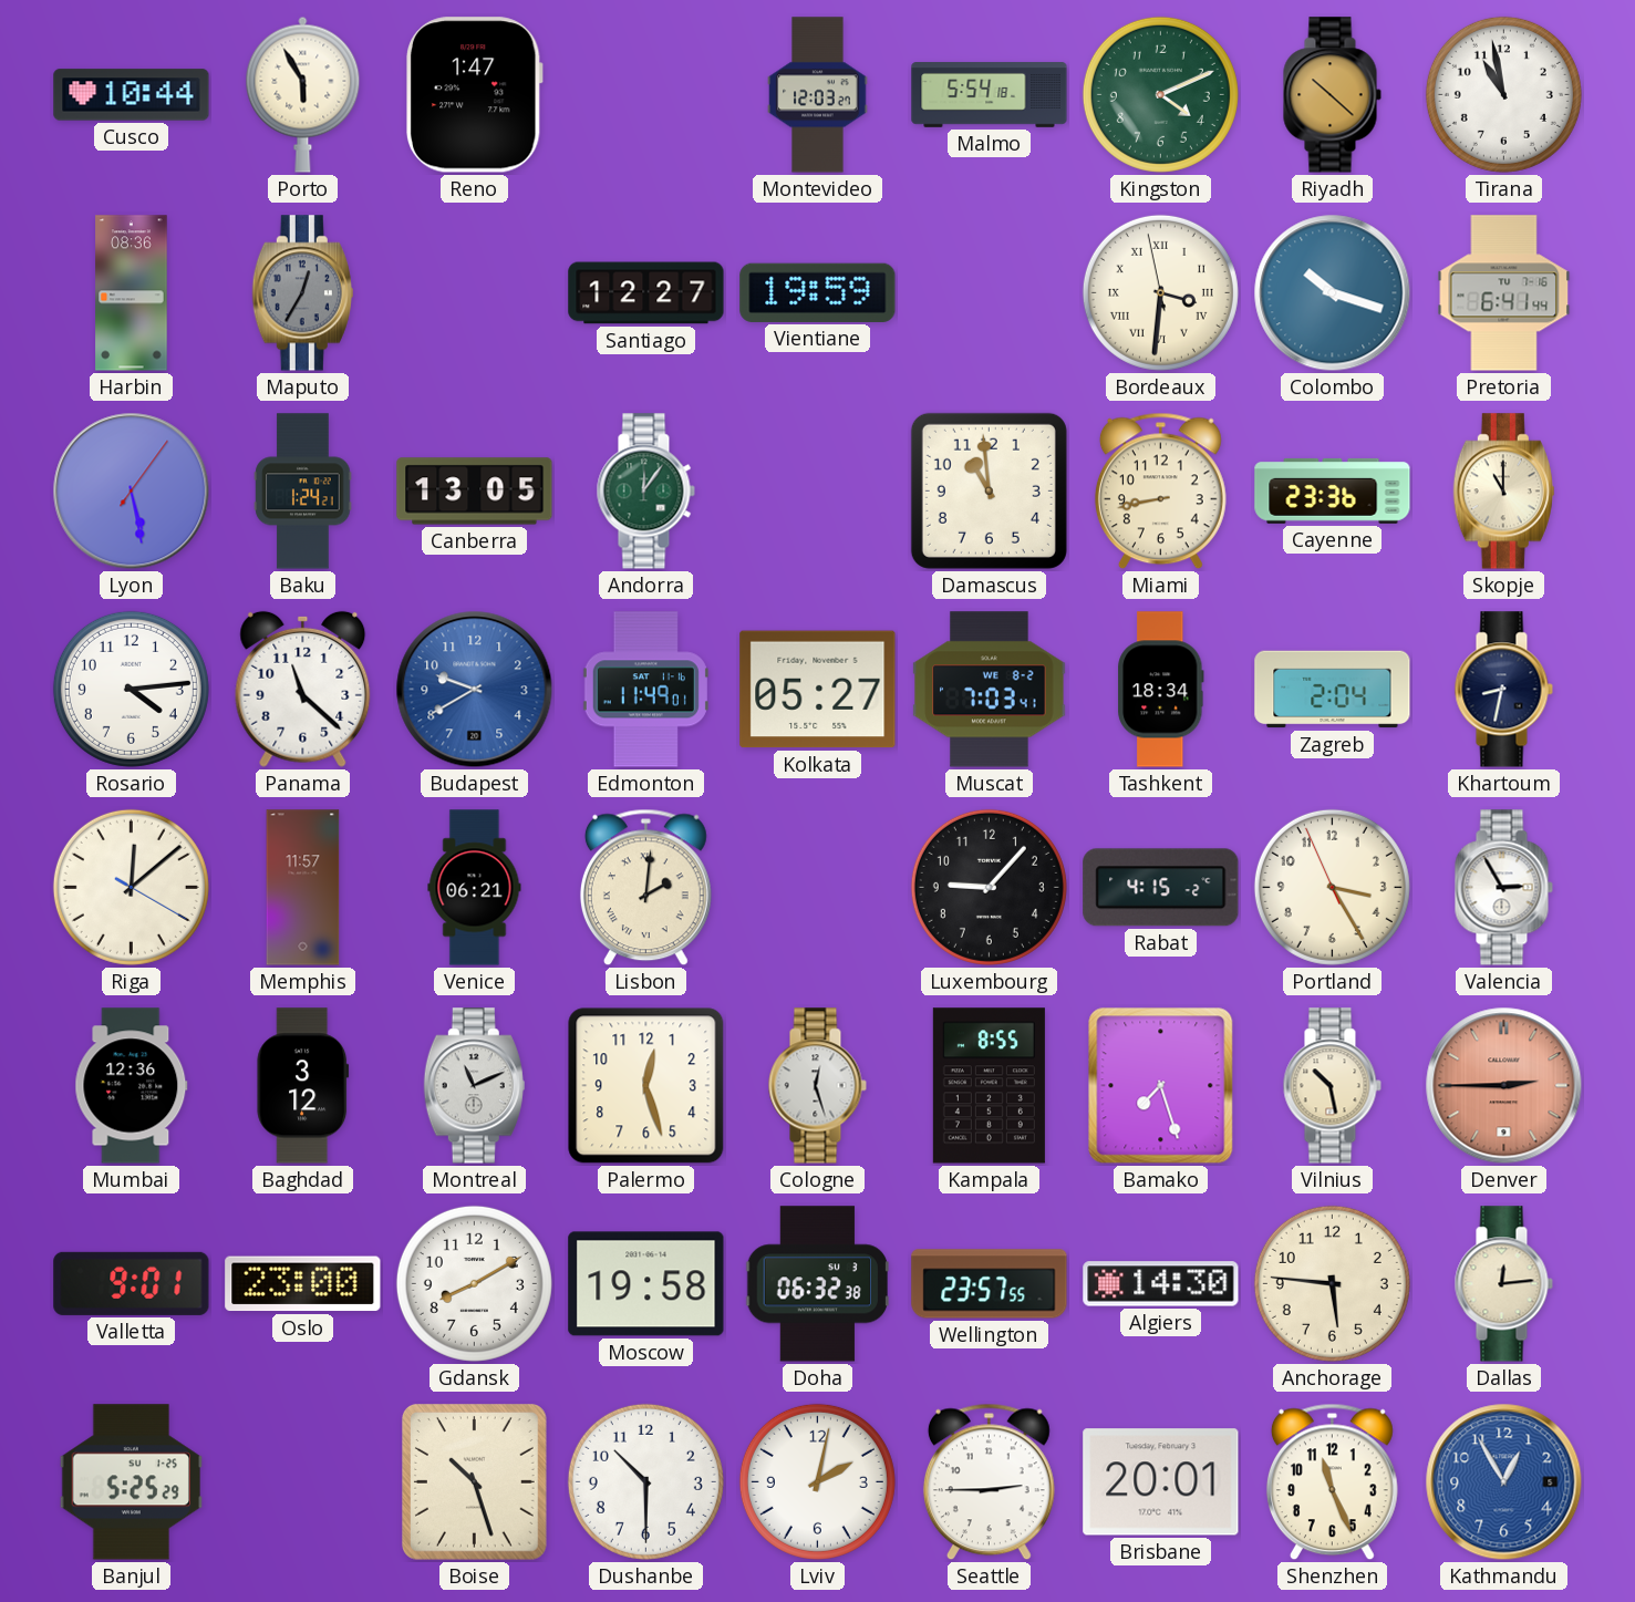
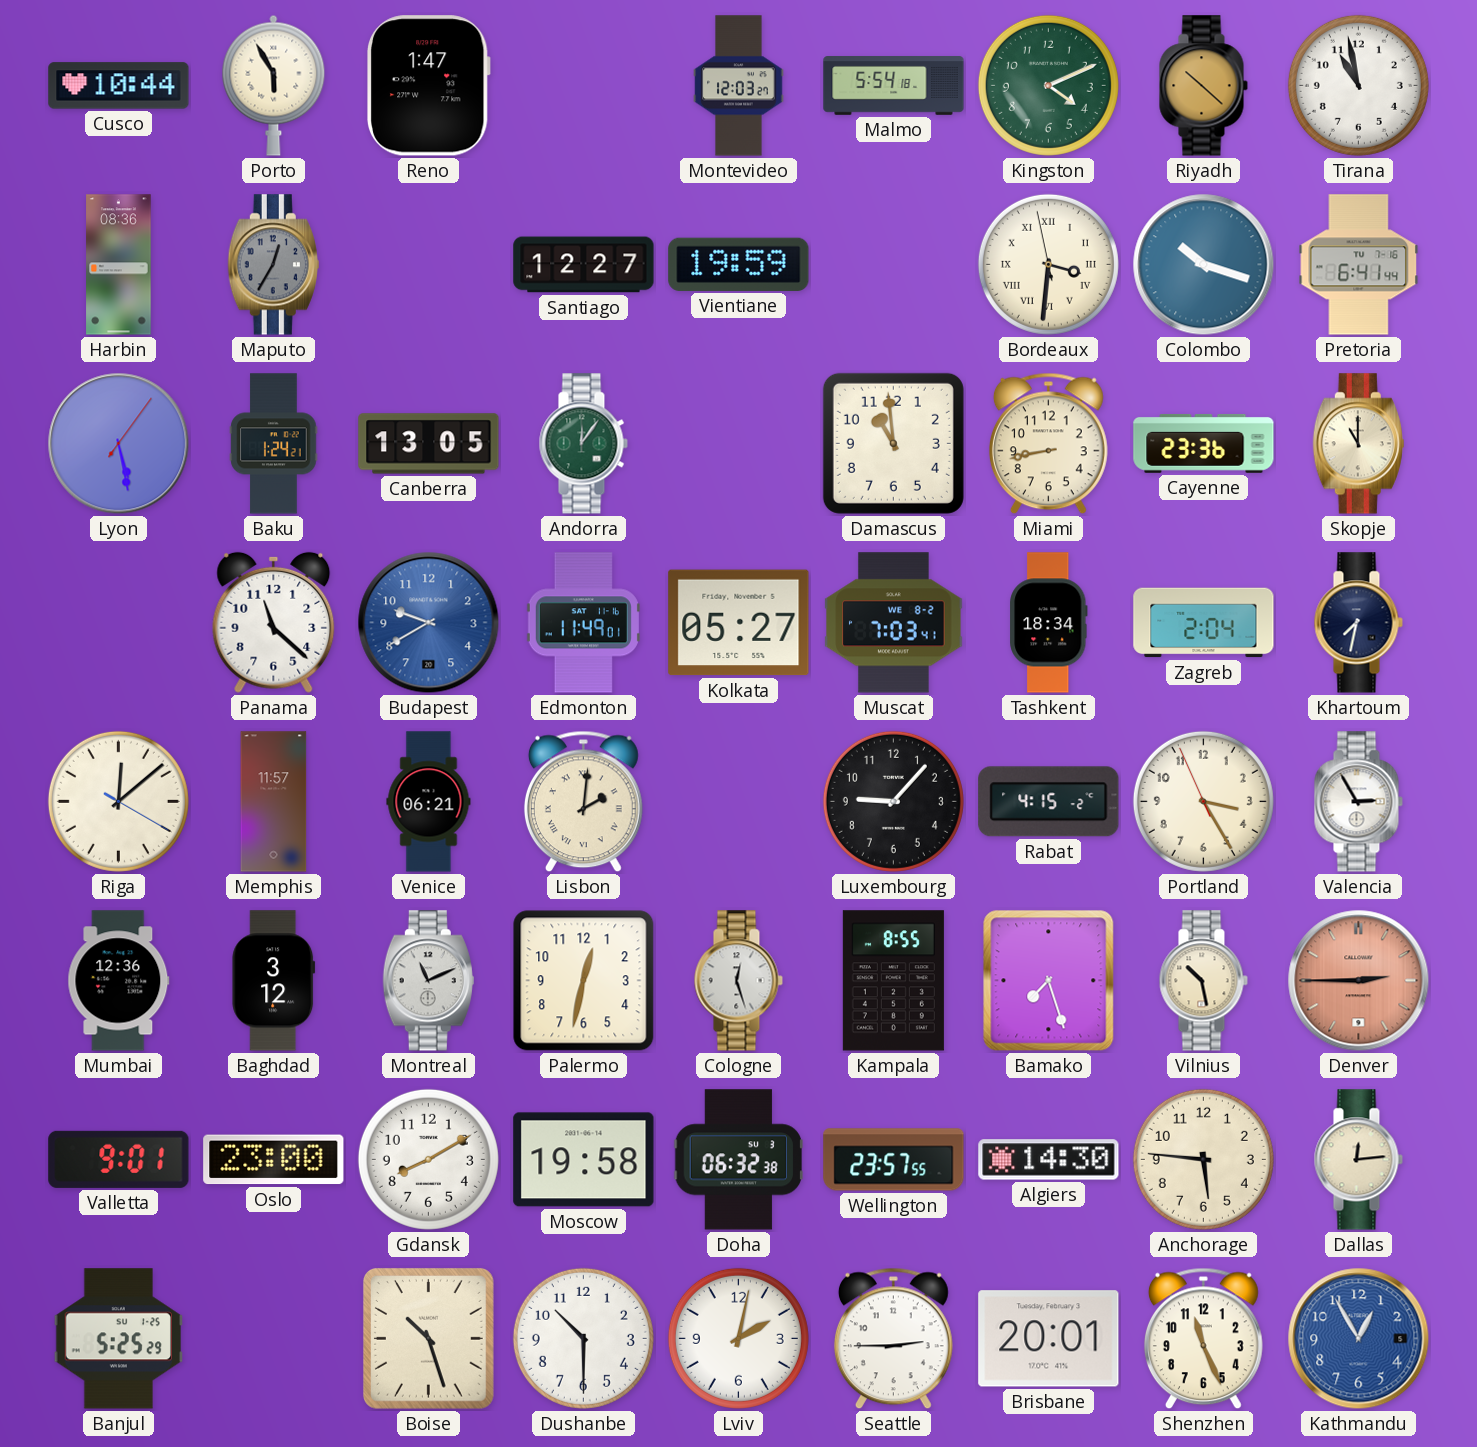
Rosario: 4:14 -> none
Khartoum: 8:32 -> 7:32
Palermo: 12:27 -> 12:32
